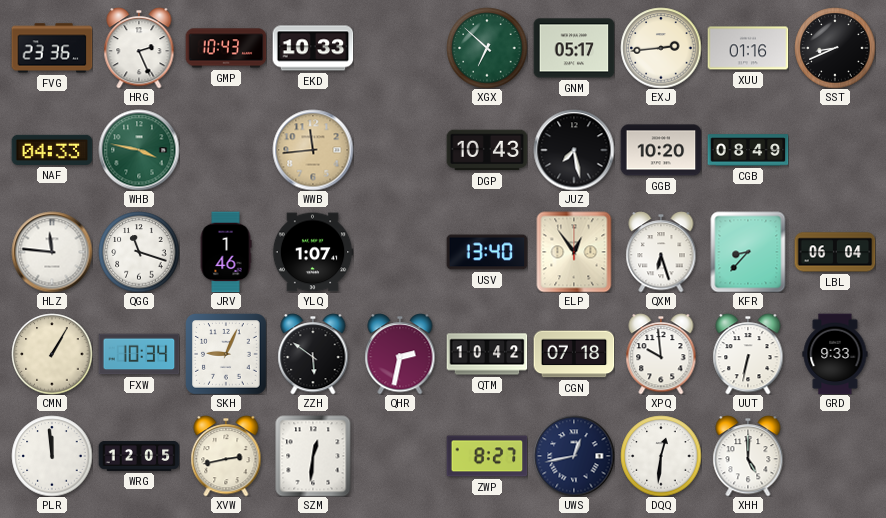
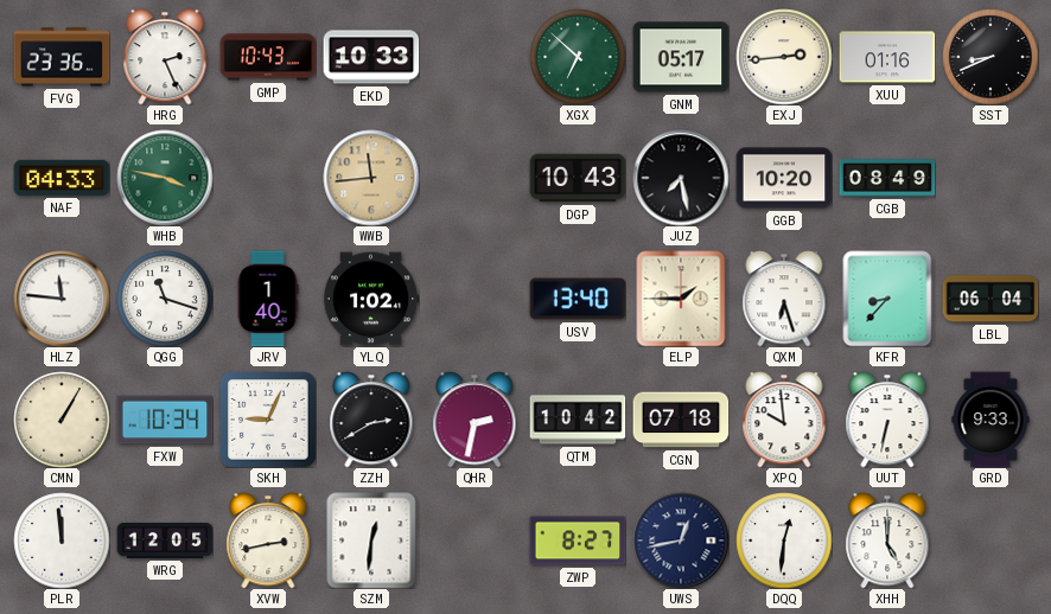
JRV: 1:46 -> 1:40
YLQ: 1:07 -> 1:02
ELP: 12:54 -> 1:45
ZZH: 5:51 -> 2:40
